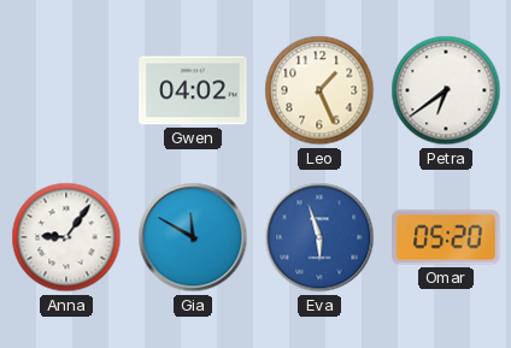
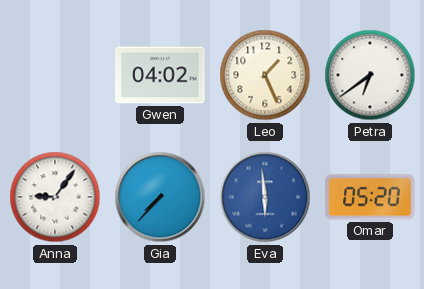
Gia: 11:50 -> 7:37
Eva: 5:57 -> 5:59
